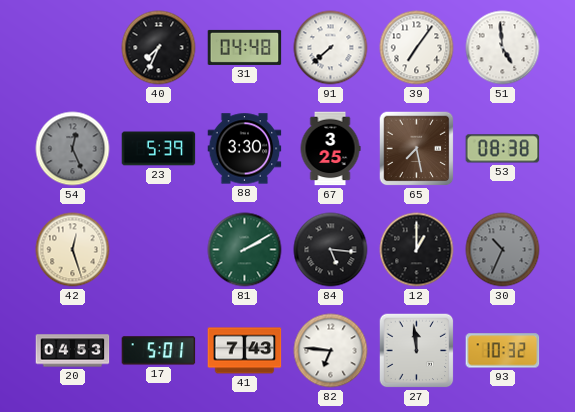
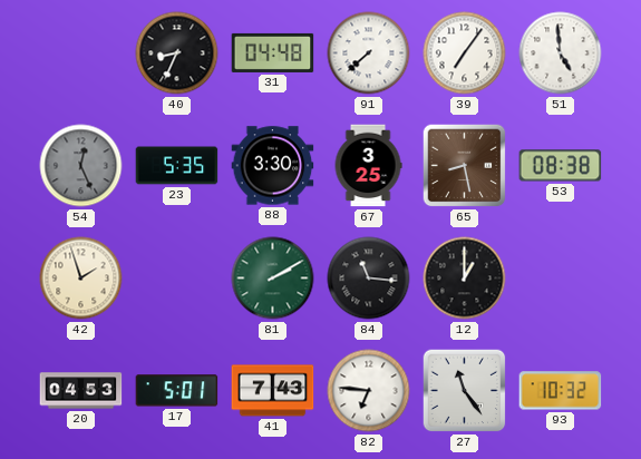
40: 7:34 -> 8:34
23: 5:39 -> 5:35
65: 7:28 -> 8:28
42: 12:27 -> 1:57
84: 5:16 -> 11:16
30: 10:34 -> none
27: 11:59 -> 11:24
